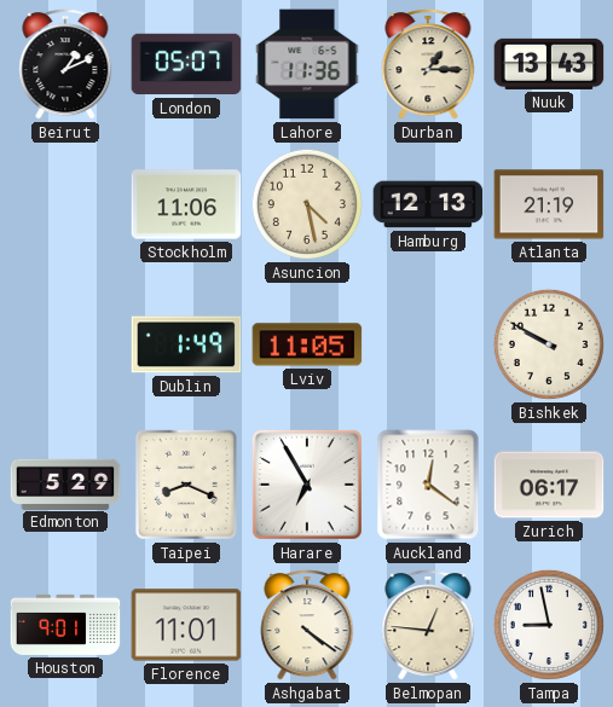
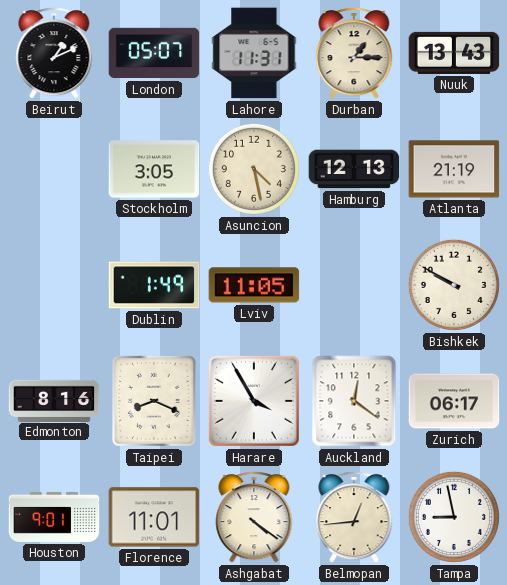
Lahore: 11:36 -> 11:31
Stockholm: 11:06 -> 3:05
Edmonton: 5:29 -> 8:16
Harare: 6:55 -> 3:55
Belmopan: 12:46 -> 12:44
